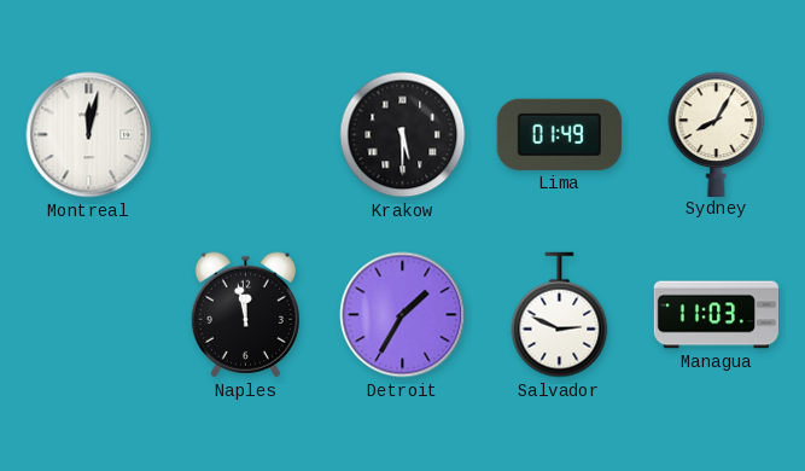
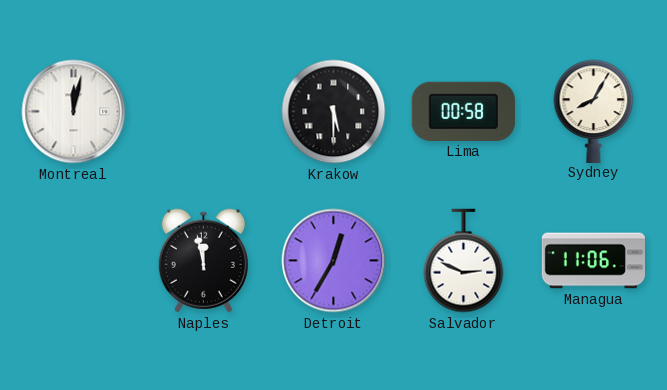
Lima: 01:49 -> 00:58
Detroit: 1:35 -> 12:35
Managua: 11:03 -> 11:06
